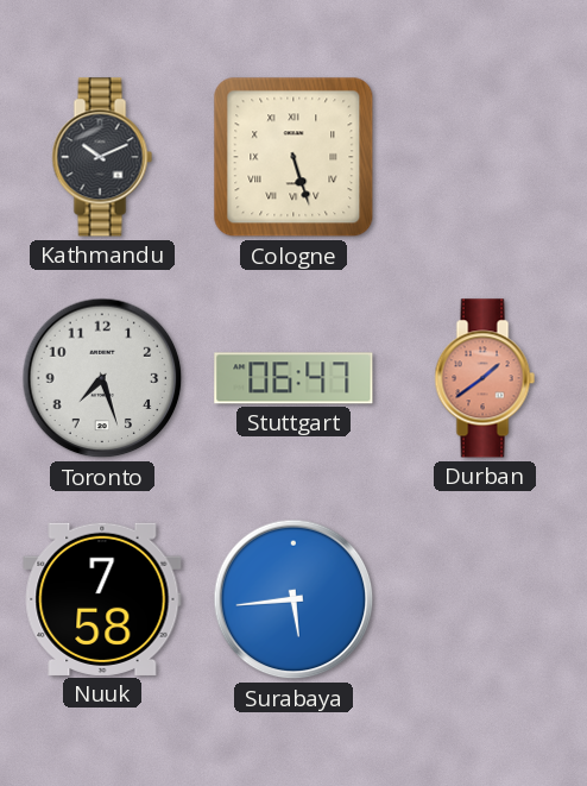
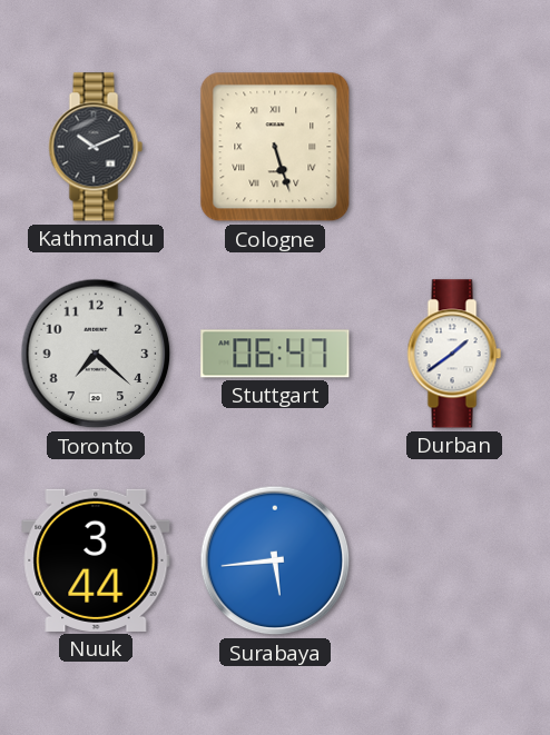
Toronto: 7:27 -> 7:22
Durban dial: salmon -> white
Nuuk: 7:58 -> 3:44
